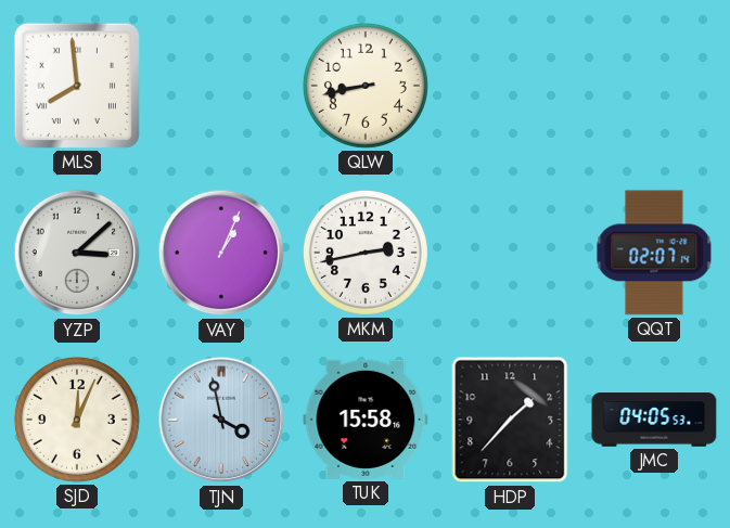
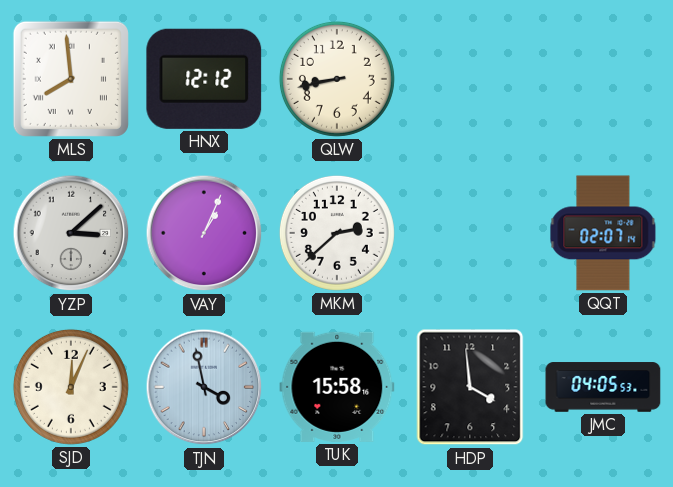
HNX: none -> 12:12
MKM: 2:43 -> 2:38
HDP: 1:37 -> 3:59
